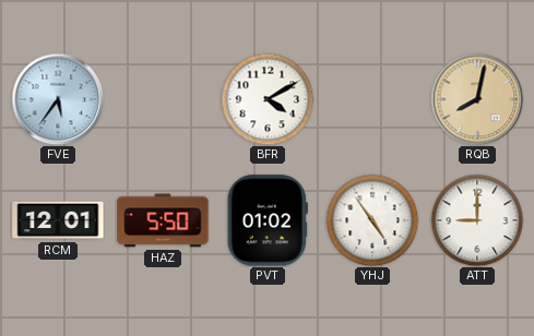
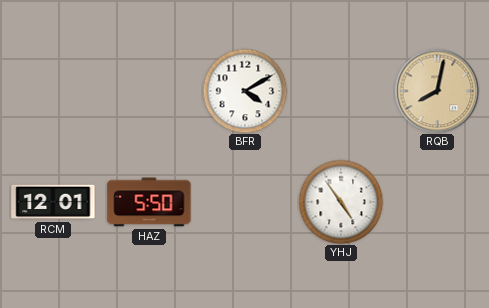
FVE: 5:36 -> none
PVT: 01:02 -> none
ATT: 9:00 -> none
